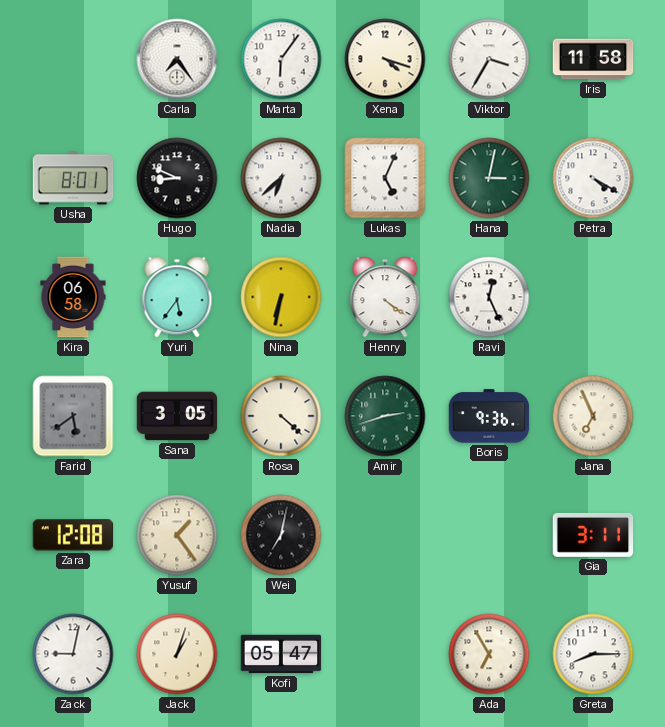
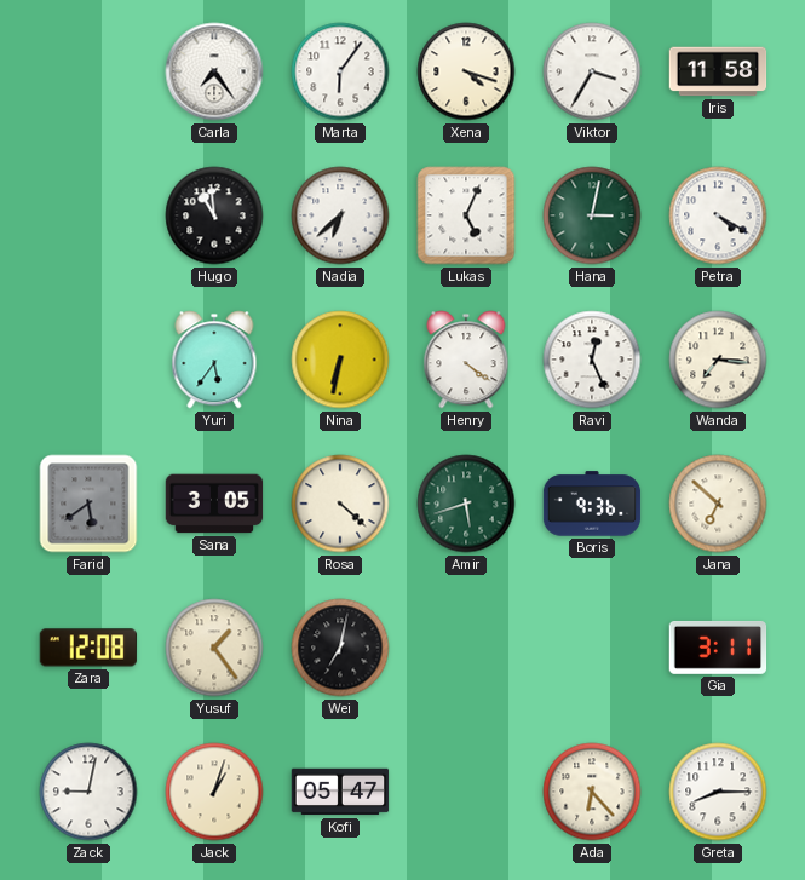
Usha: 8:01 -> none
Hugo: 8:49 -> 10:59
Kira: 06:58 -> none
Wanda: none -> 7:16
Amir: 2:42 -> 5:42
Jana: 6:56 -> 6:52
Ada: 6:55 -> 6:23
